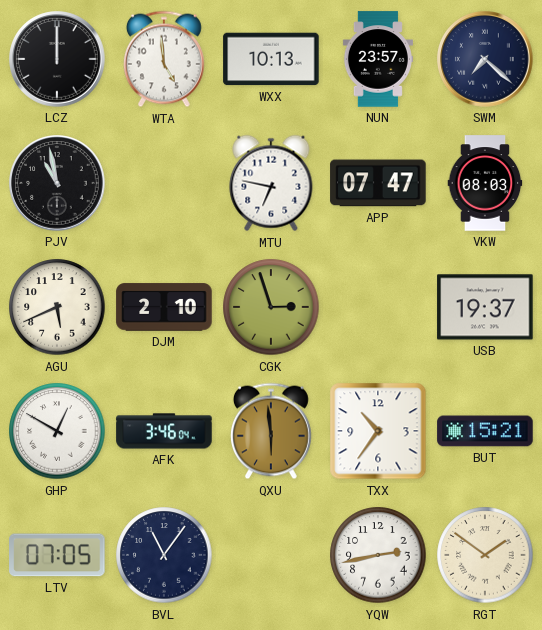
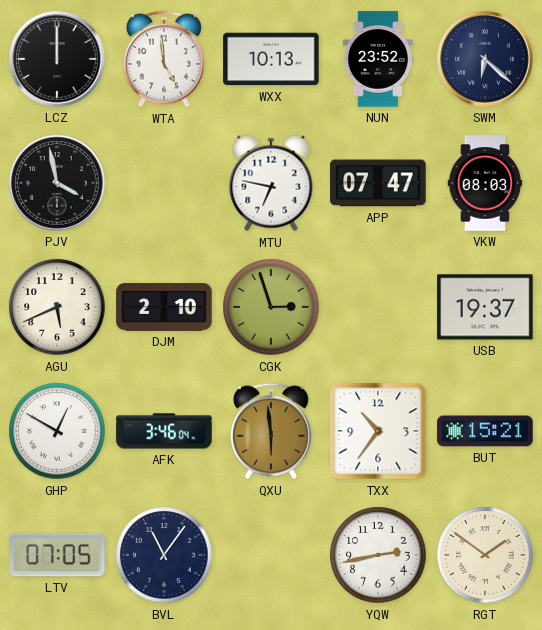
NUN: 23:57 -> 23:52
SWM: 7:22 -> 6:22
PJV: 10:58 -> 3:58
